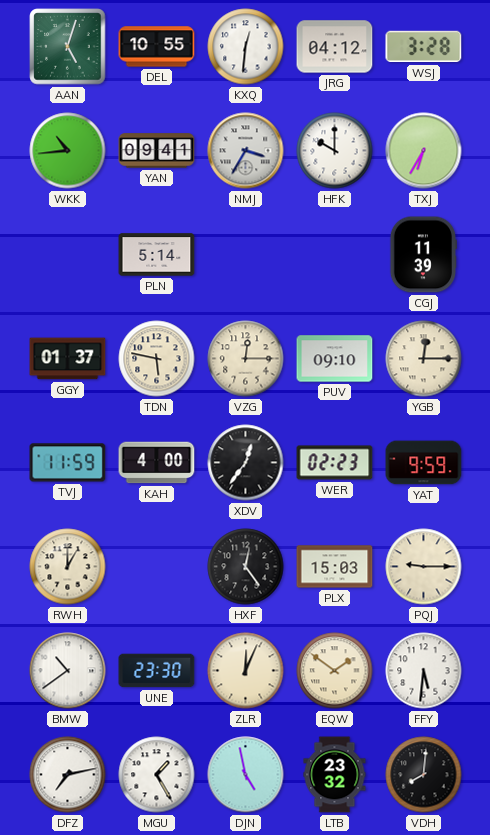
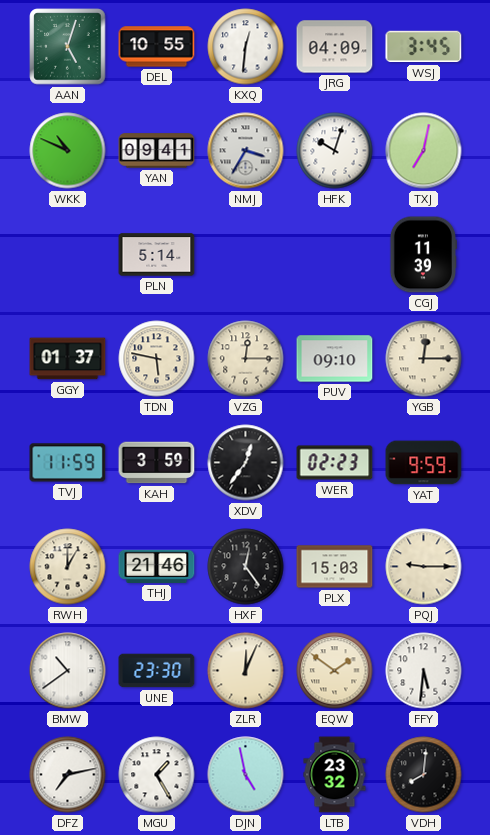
JRG: 04:12 -> 04:09
WSJ: 3:28 -> 3:45
WKK: 10:44 -> 10:49
HFK: 10:00 -> 10:03
TXJ: 6:35 -> 7:02
KAH: 4:00 -> 3:59
THJ: none -> 21:46
